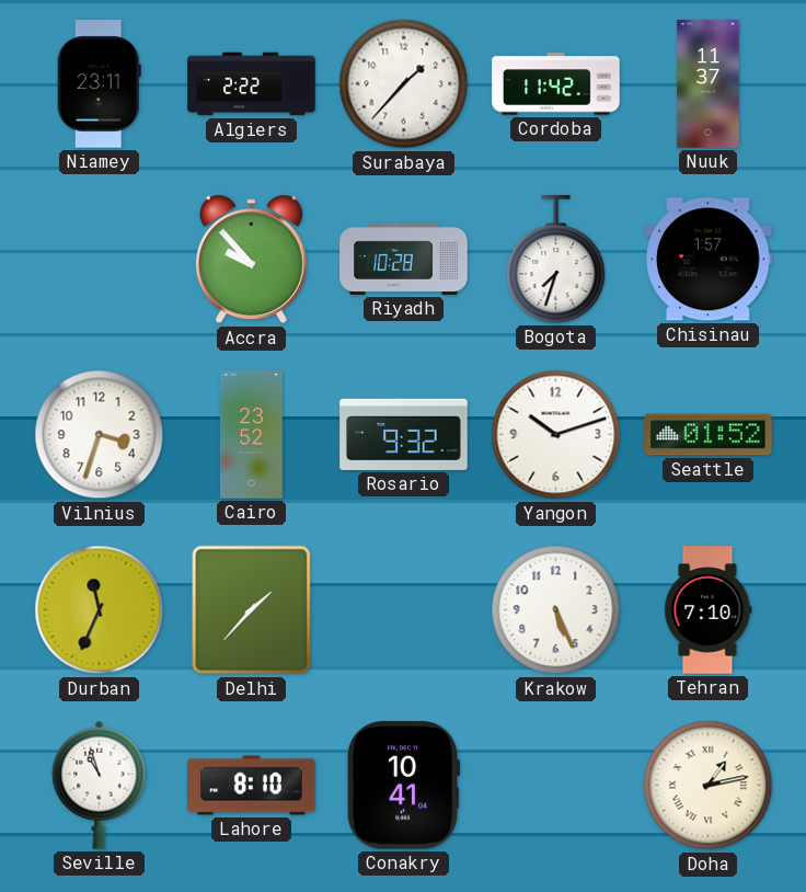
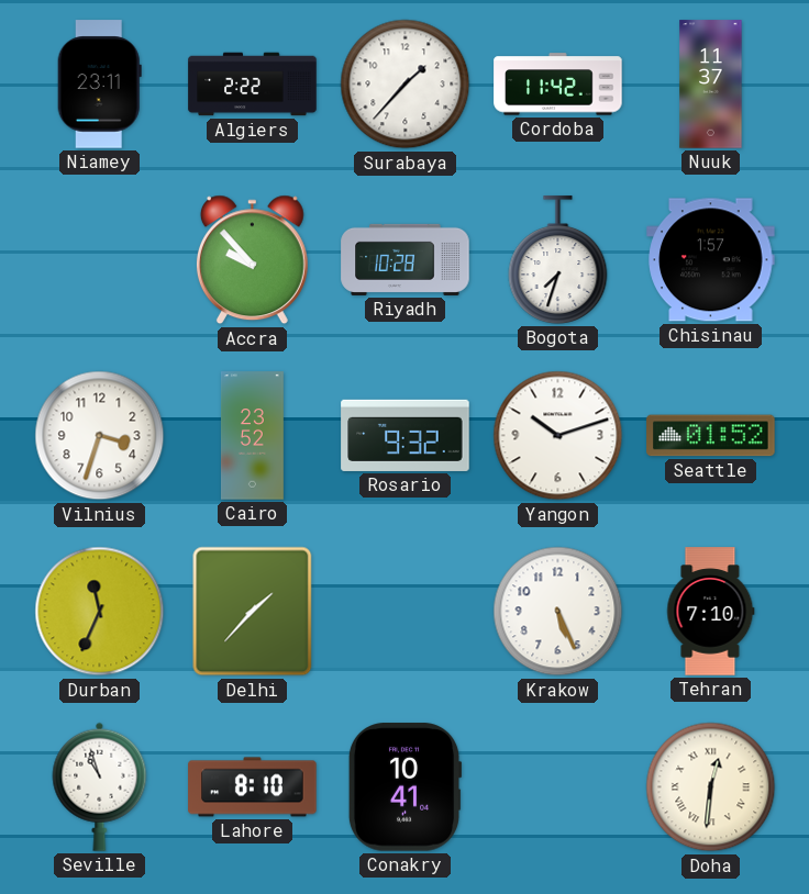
Doha: 1:13 -> 12:31
